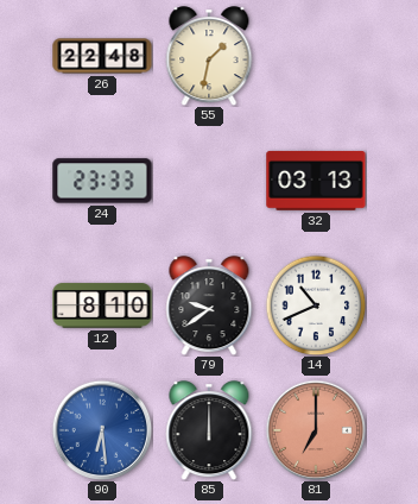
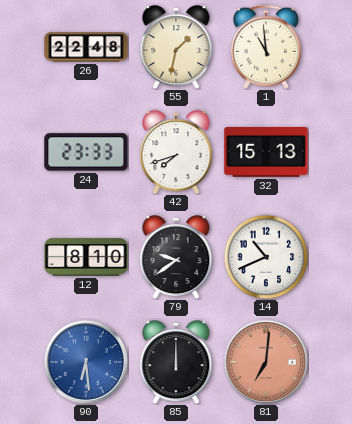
1: none -> 10:59
42: none -> 7:42
32: 03:13 -> 15:13
81: 7:00 -> 7:01
